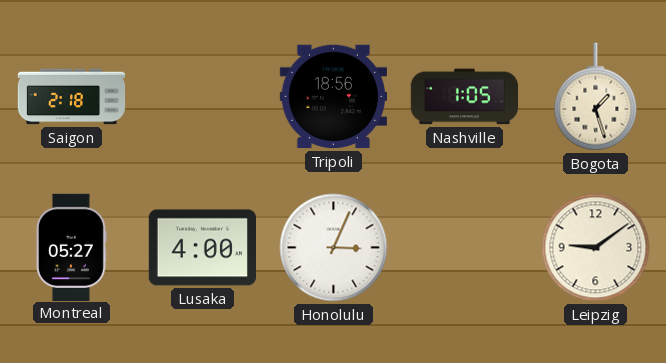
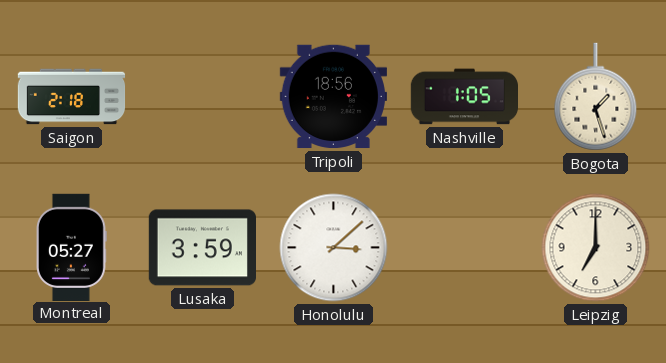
Lusaka: 4:00 -> 3:59
Honolulu: 3:04 -> 3:08
Leipzig: 9:09 -> 7:00
